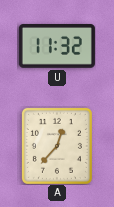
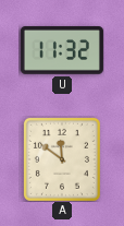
A: 12:37 -> 11:51
